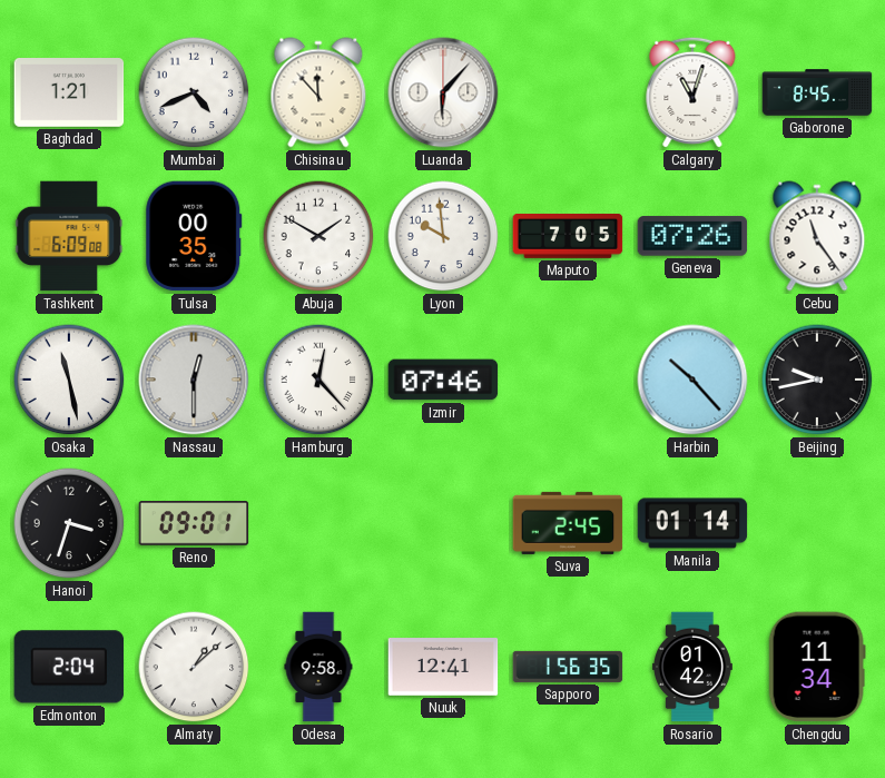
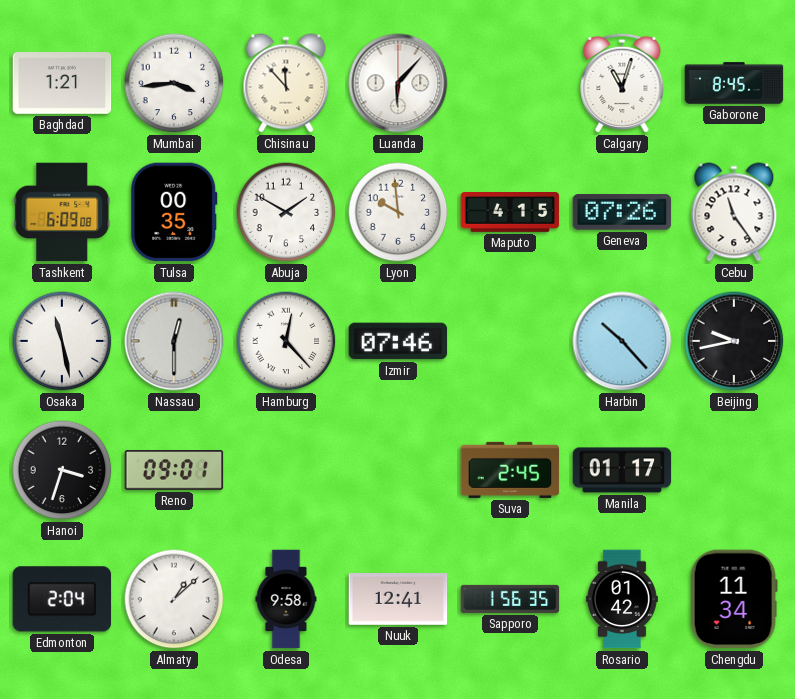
Mumbai: 4:41 -> 3:44
Maputo: 7:05 -> 4:15
Manila: 01:14 -> 01:17
